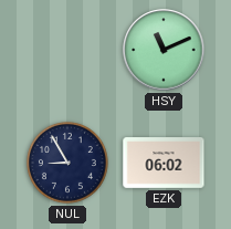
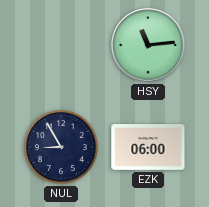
HSY: 11:11 -> 11:14
EZK: 06:02 -> 06:00
